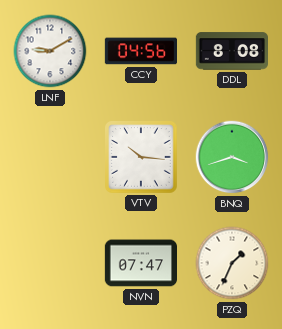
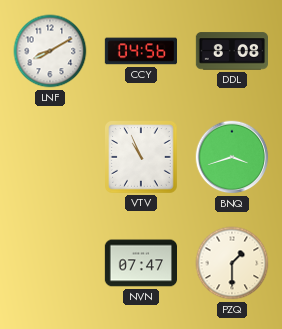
LNF: 9:10 -> 8:10
VTV: 10:16 -> 10:56
PZQ: 1:34 -> 1:30
